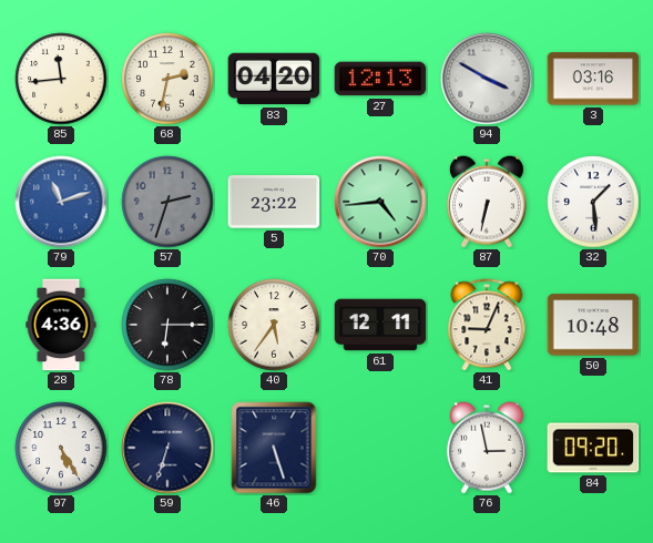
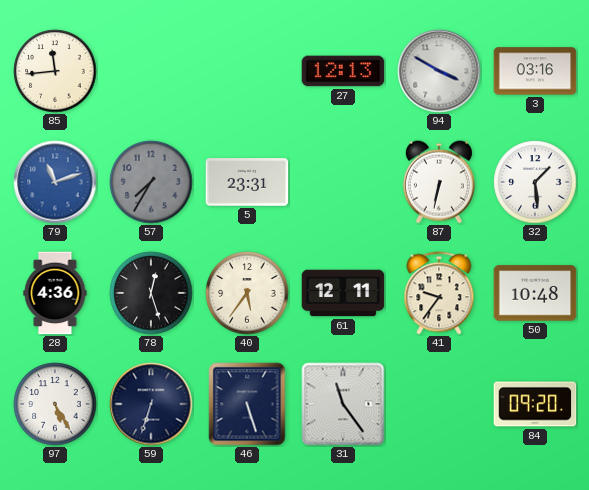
68: 2:32 -> none
83: 04:20 -> none
57: 2:33 -> 7:35
5: 23:22 -> 23:31
70: 4:44 -> none
78: 6:15 -> 12:27
41: 9:04 -> 9:36
31: none -> 11:24
76: 2:58 -> none
